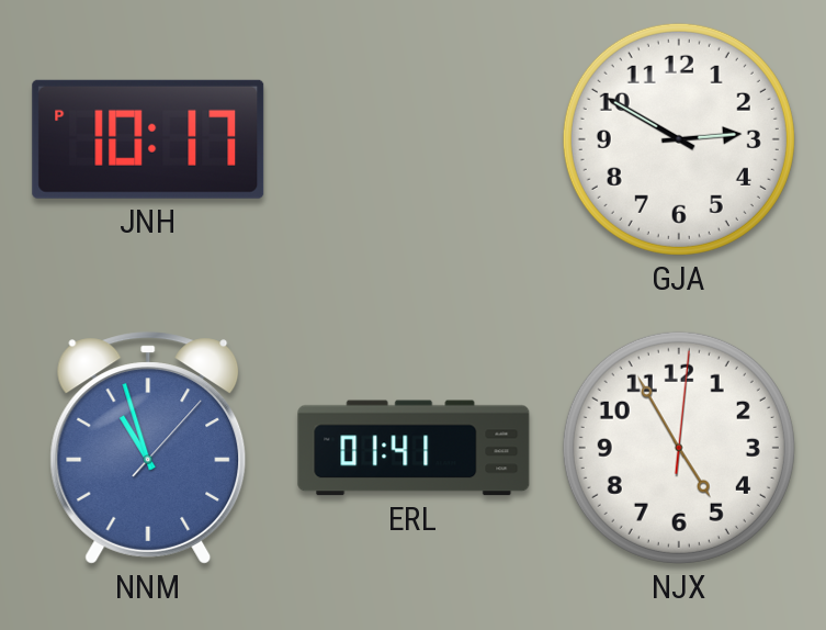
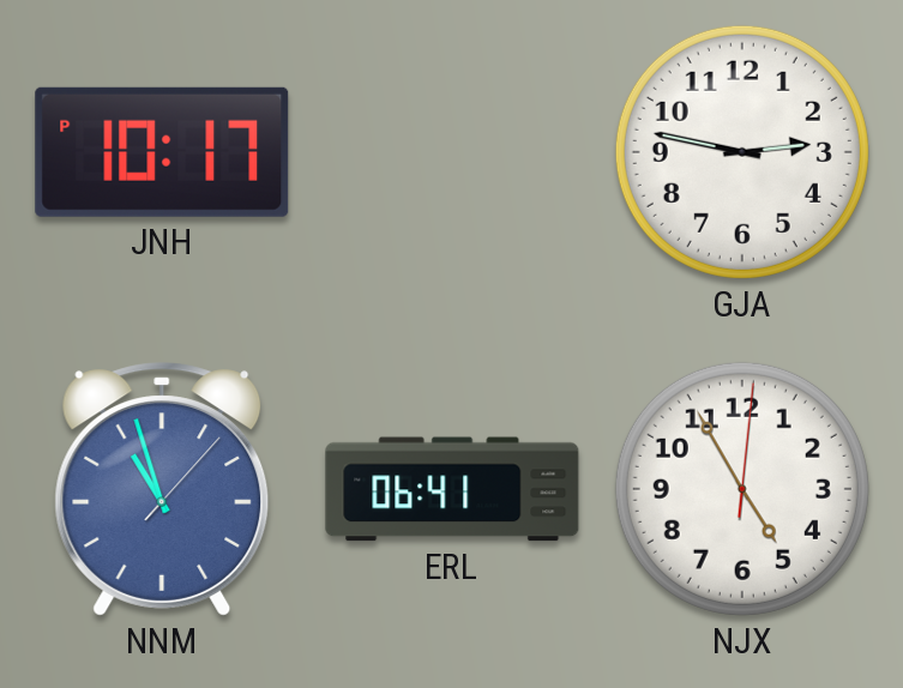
GJA: 2:50 -> 2:47
ERL: 01:41 -> 06:41
